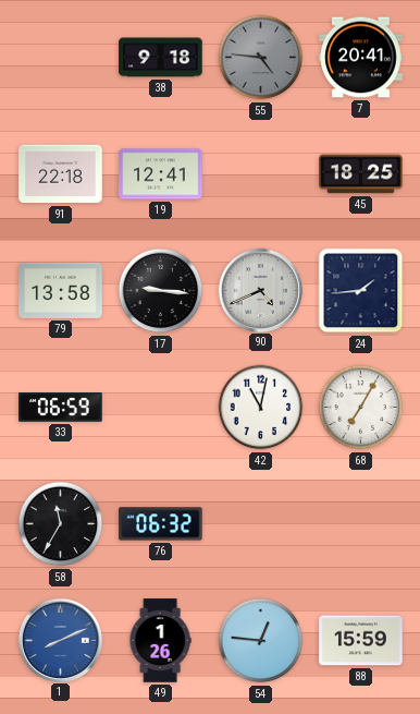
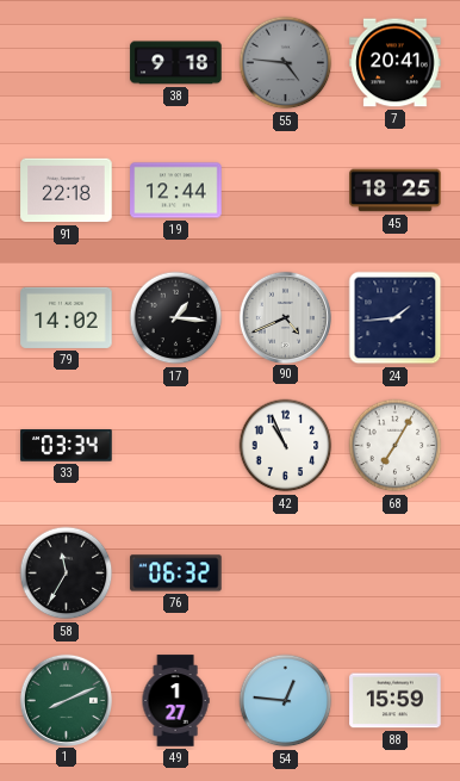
19: 12:41 -> 12:44
79: 13:58 -> 14:02
17: 9:16 -> 1:16
33: 06:59 -> 03:34
42: 11:02 -> 10:56
1 dial: blue -> green
49: 1:26 -> 1:27
